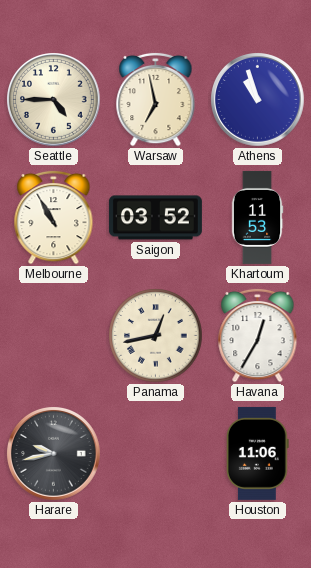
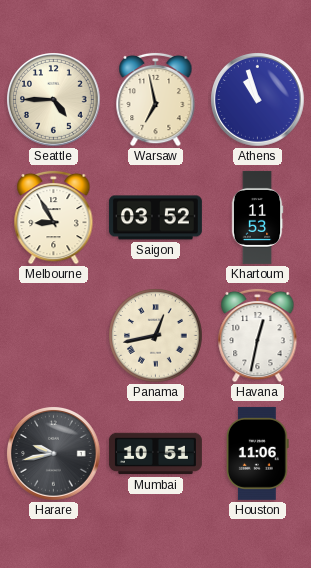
Melbourne: 10:55 -> 8:55
Havana: 12:35 -> 12:32
Mumbai: none -> 10:51
